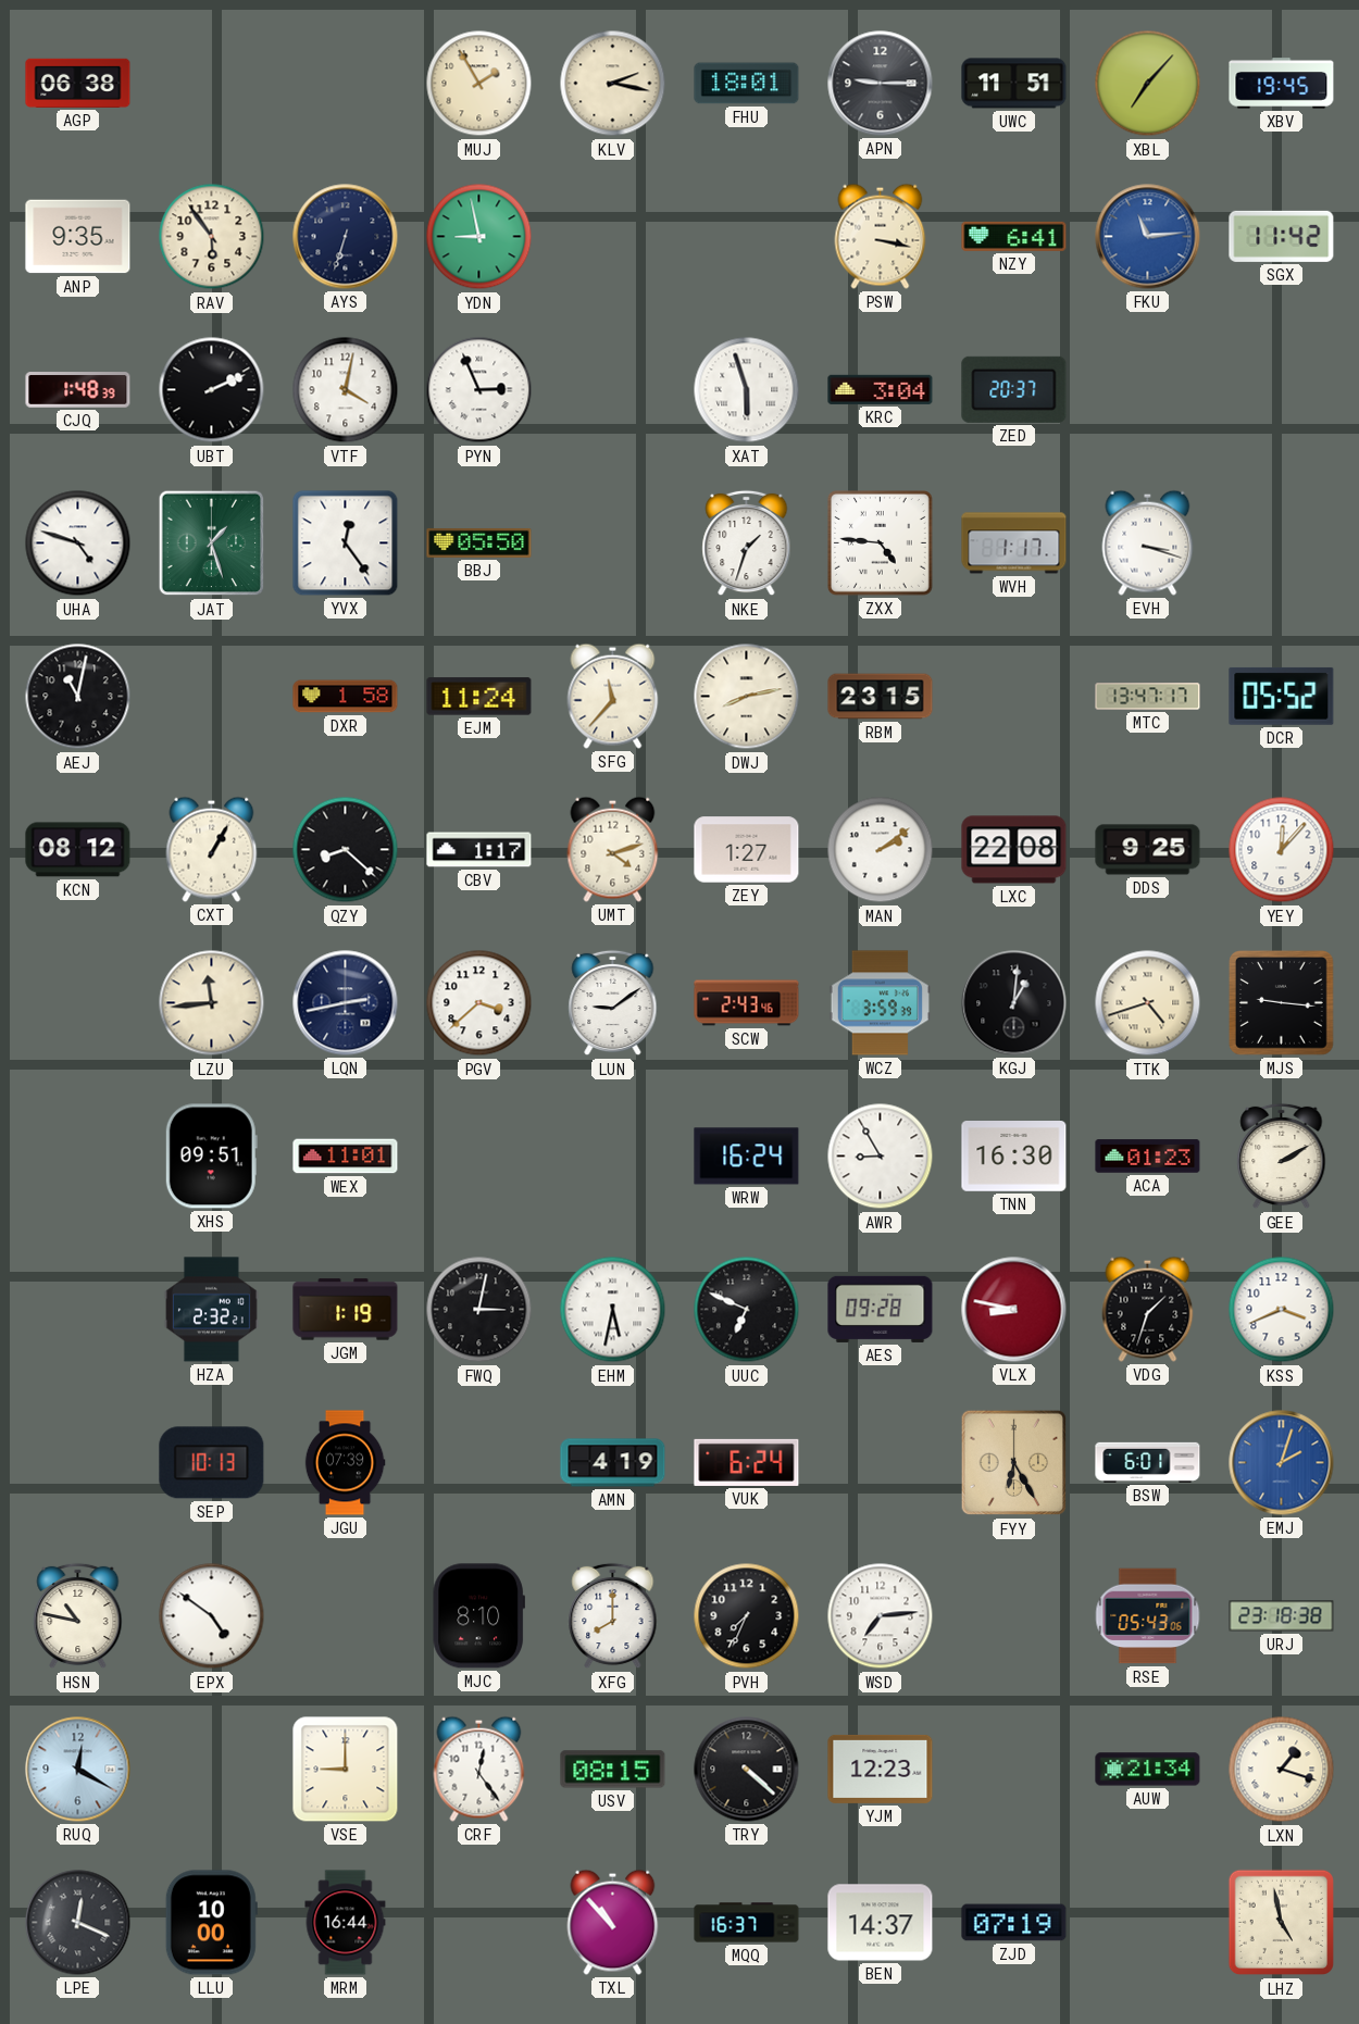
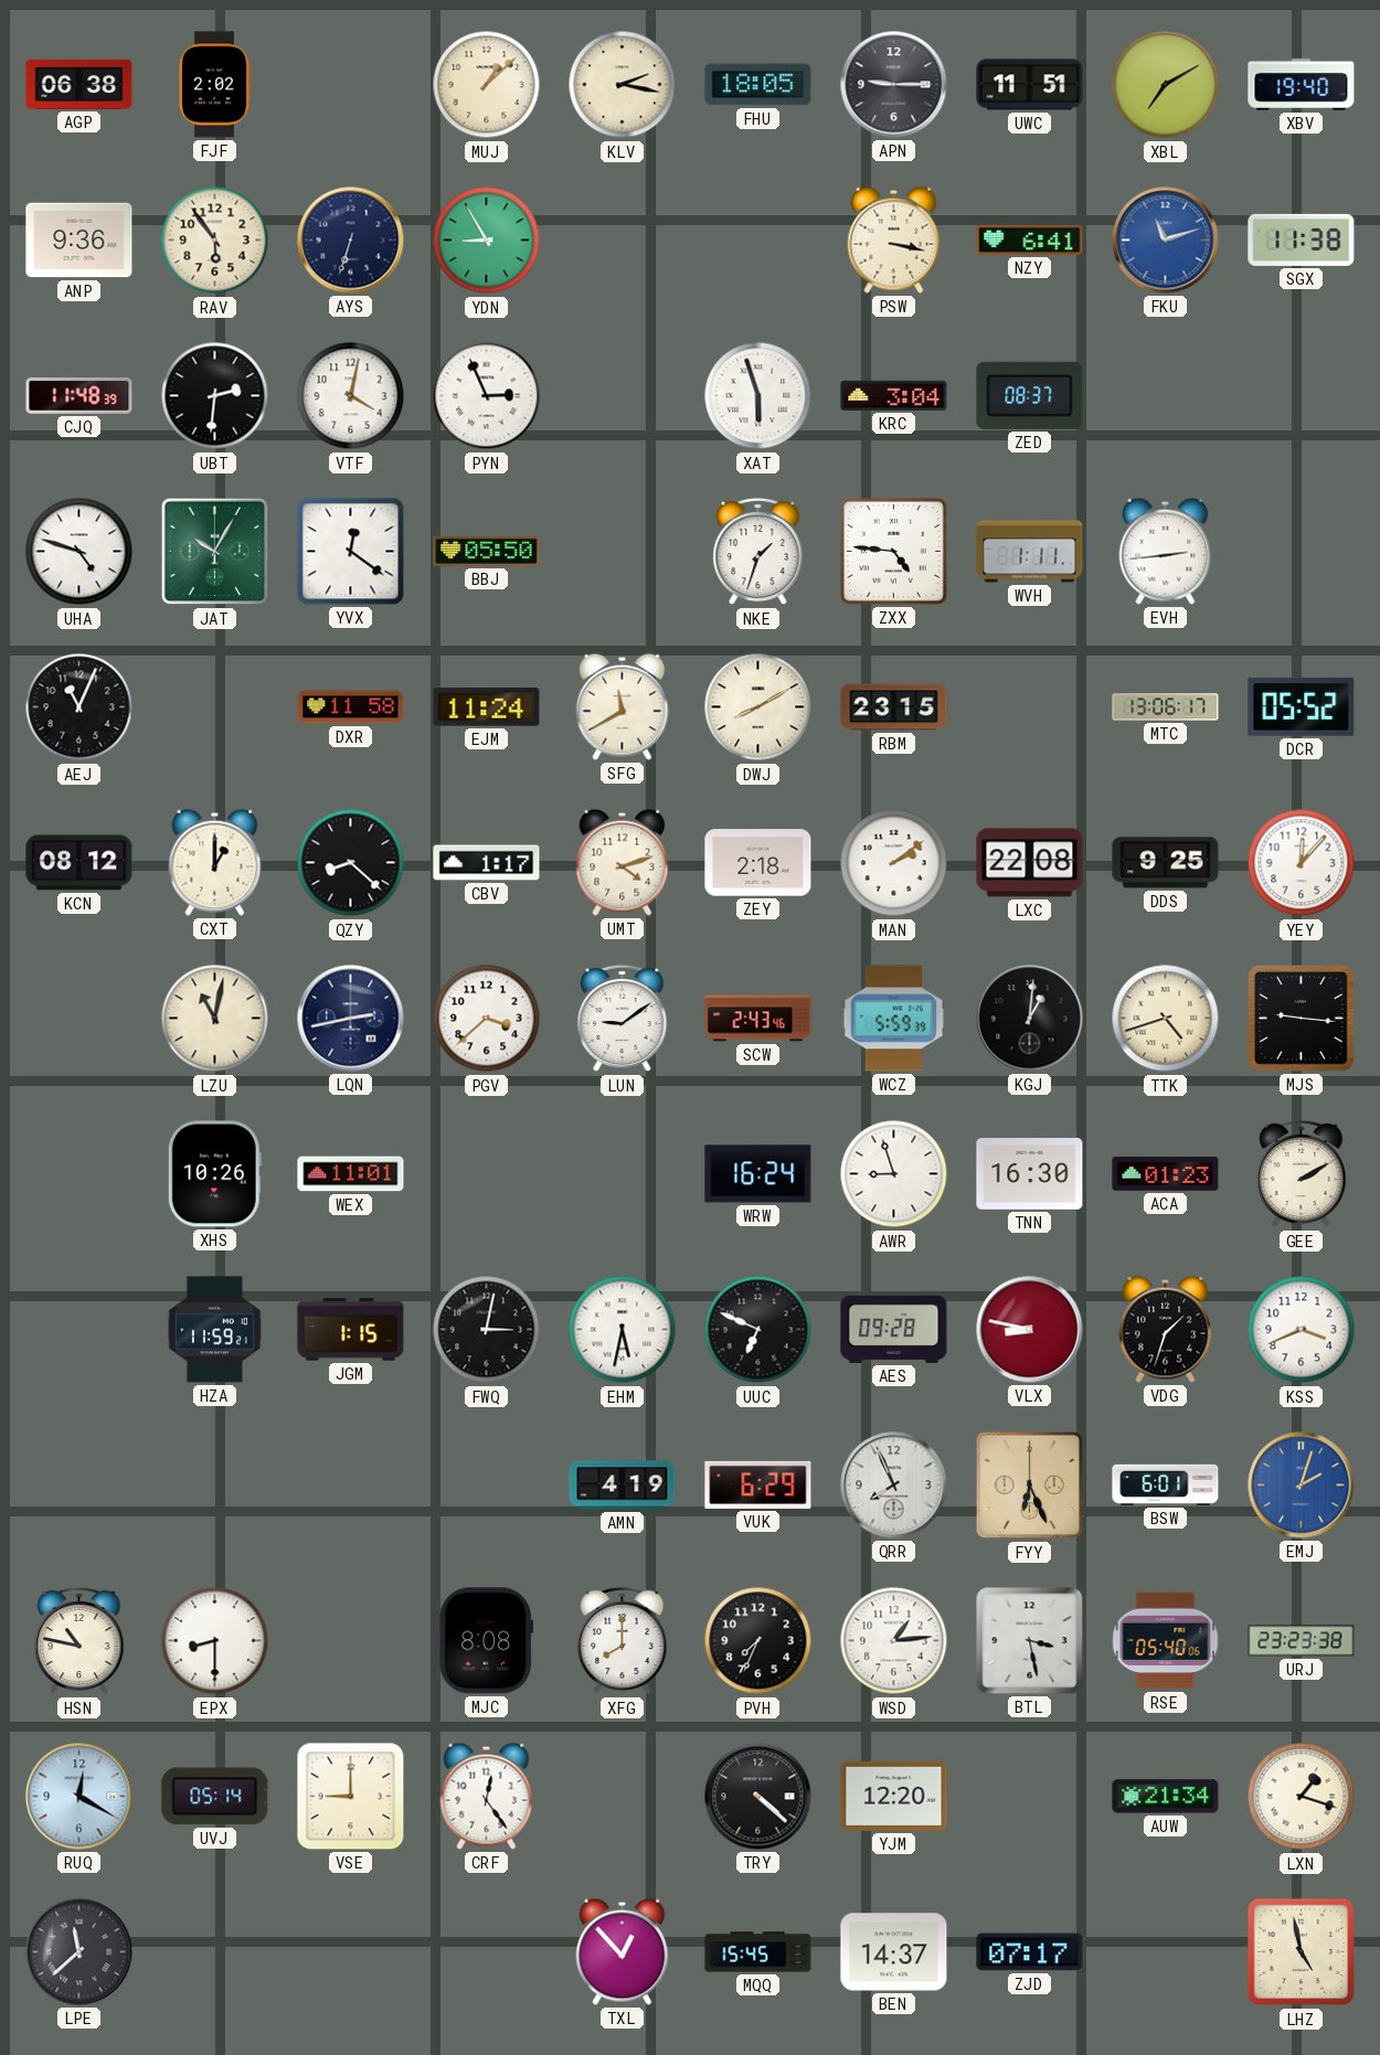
FJF: none -> 2:02
MUJ: 1:55 -> 1:08
FHU: 18:01 -> 18:05
XBL: 7:07 -> 7:10
XBV: 19:45 -> 19:40
ANP: 9:35 -> 9:36
YDN: 8:58 -> 8:55
FKU: 11:14 -> 11:12
SGX: 11:42 -> 11:38
CJQ: 1:48 -> 11:48
UBT: 2:11 -> 2:31
ZED: 20:37 -> 08:37
JAT: 1:27 -> 10:05
YVX: 12:24 -> 12:21
WVH: 1:17 -> 1:11
EVH: 3:18 -> 2:44
AEJ: 11:02 -> 11:04
DXR: 1:58 -> 11:58
SFG: 11:37 -> 11:40
DWJ: 8:13 -> 8:10
MTC: 13:47 -> 13:06
CXT: 1:05 -> 1:00
ZEY: 1:27 -> 2:18
LZU: 11:44 -> 11:02
WCZ: 3:59 -> 5:59
XHS: 09:51 -> 10:26
AWR: 8:55 -> 8:57
HZA: 2:32 -> 11:59
JGM: 1:19 -> 1:15
SEP: 10:13 -> none
JGU: 07:39 -> none
VUK: 6:24 -> 6:29
QRR: none -> 7:56
FYY: 6:25 -> 6:26
EPX: 4:51 -> 8:30
MJC: 8:10 -> 8:08
WSD: 7:14 -> 1:14
BTL: none -> 3:28
RSE: 05:43 -> 05:40
URJ: 23:18 -> 23:23
UVJ: none -> 05:14
USV: 08:15 -> none
YJM: 12:23 -> 12:20
LPE: 12:19 -> 11:38
LLU: 10:00 -> none
MRM: 16:44 -> none
TXL: 10:53 -> 12:53
MQQ: 16:37 -> 15:45
ZJD: 07:19 -> 07:17
